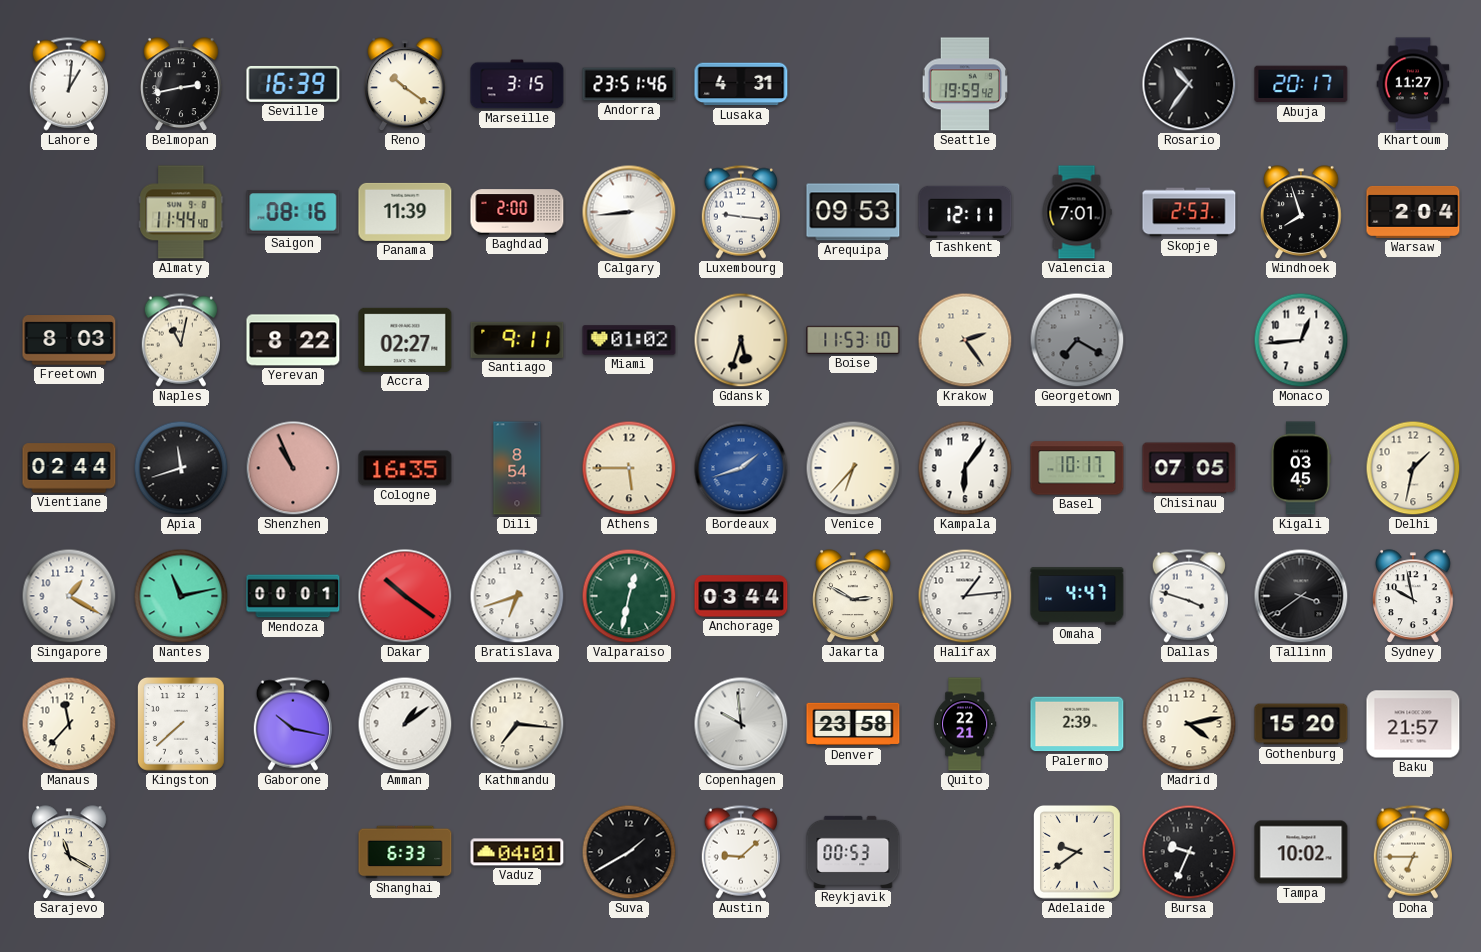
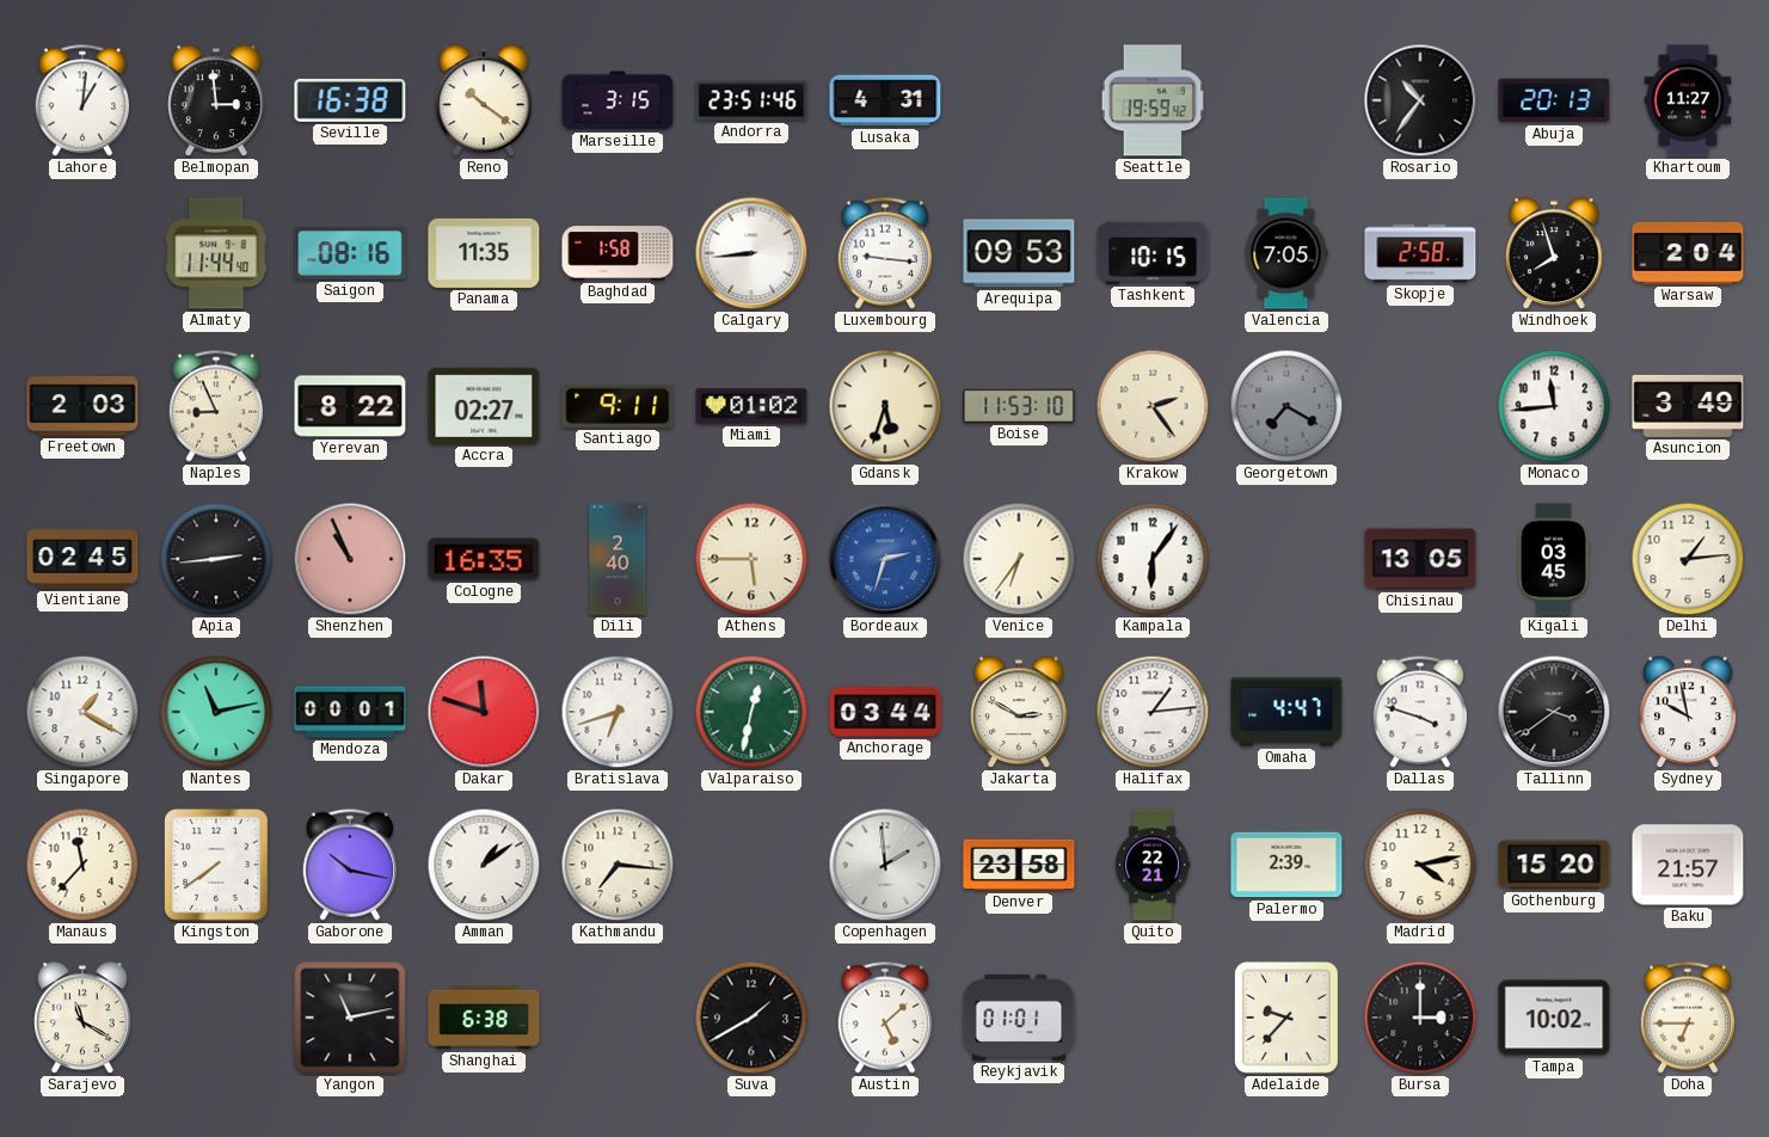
Belmopan: 2:43 -> 2:59
Seville: 16:39 -> 16:38
Abuja: 20:17 -> 20:13
Panama: 11:39 -> 11:35
Baghdad: 2:00 -> 1:58
Tashkent: 12:11 -> 10:15
Valencia: 7:01 -> 7:05
Skopje: 2:53 -> 2:58
Freetown: 8:03 -> 2:03
Naples: 11:02 -> 8:56
Monaco: 12:44 -> 11:44
Asuncion: none -> 3:49
Vientiane: 02:44 -> 02:45
Apia: 11:42 -> 2:44
Dili: 8:54 -> 2:40
Bordeaux: 1:42 -> 2:33
Venice: 6:37 -> 6:36
Basel: 10:17 -> none
Chisinau: 07:05 -> 13:05
Delhi: 1:32 -> 1:14
Dakar: 10:21 -> 11:48
Kingston: 7:38 -> 7:39
Copenhagen: 9:59 -> 1:59
Yangon: none -> 11:13
Shanghai: 6:33 -> 6:38
Vaduz: 04:01 -> none
Austin: 9:08 -> 5:08
Reykjavik: 00:53 -> 01:01
Adelaide: 9:39 -> 9:37
Bursa: 9:34 -> 3:00
